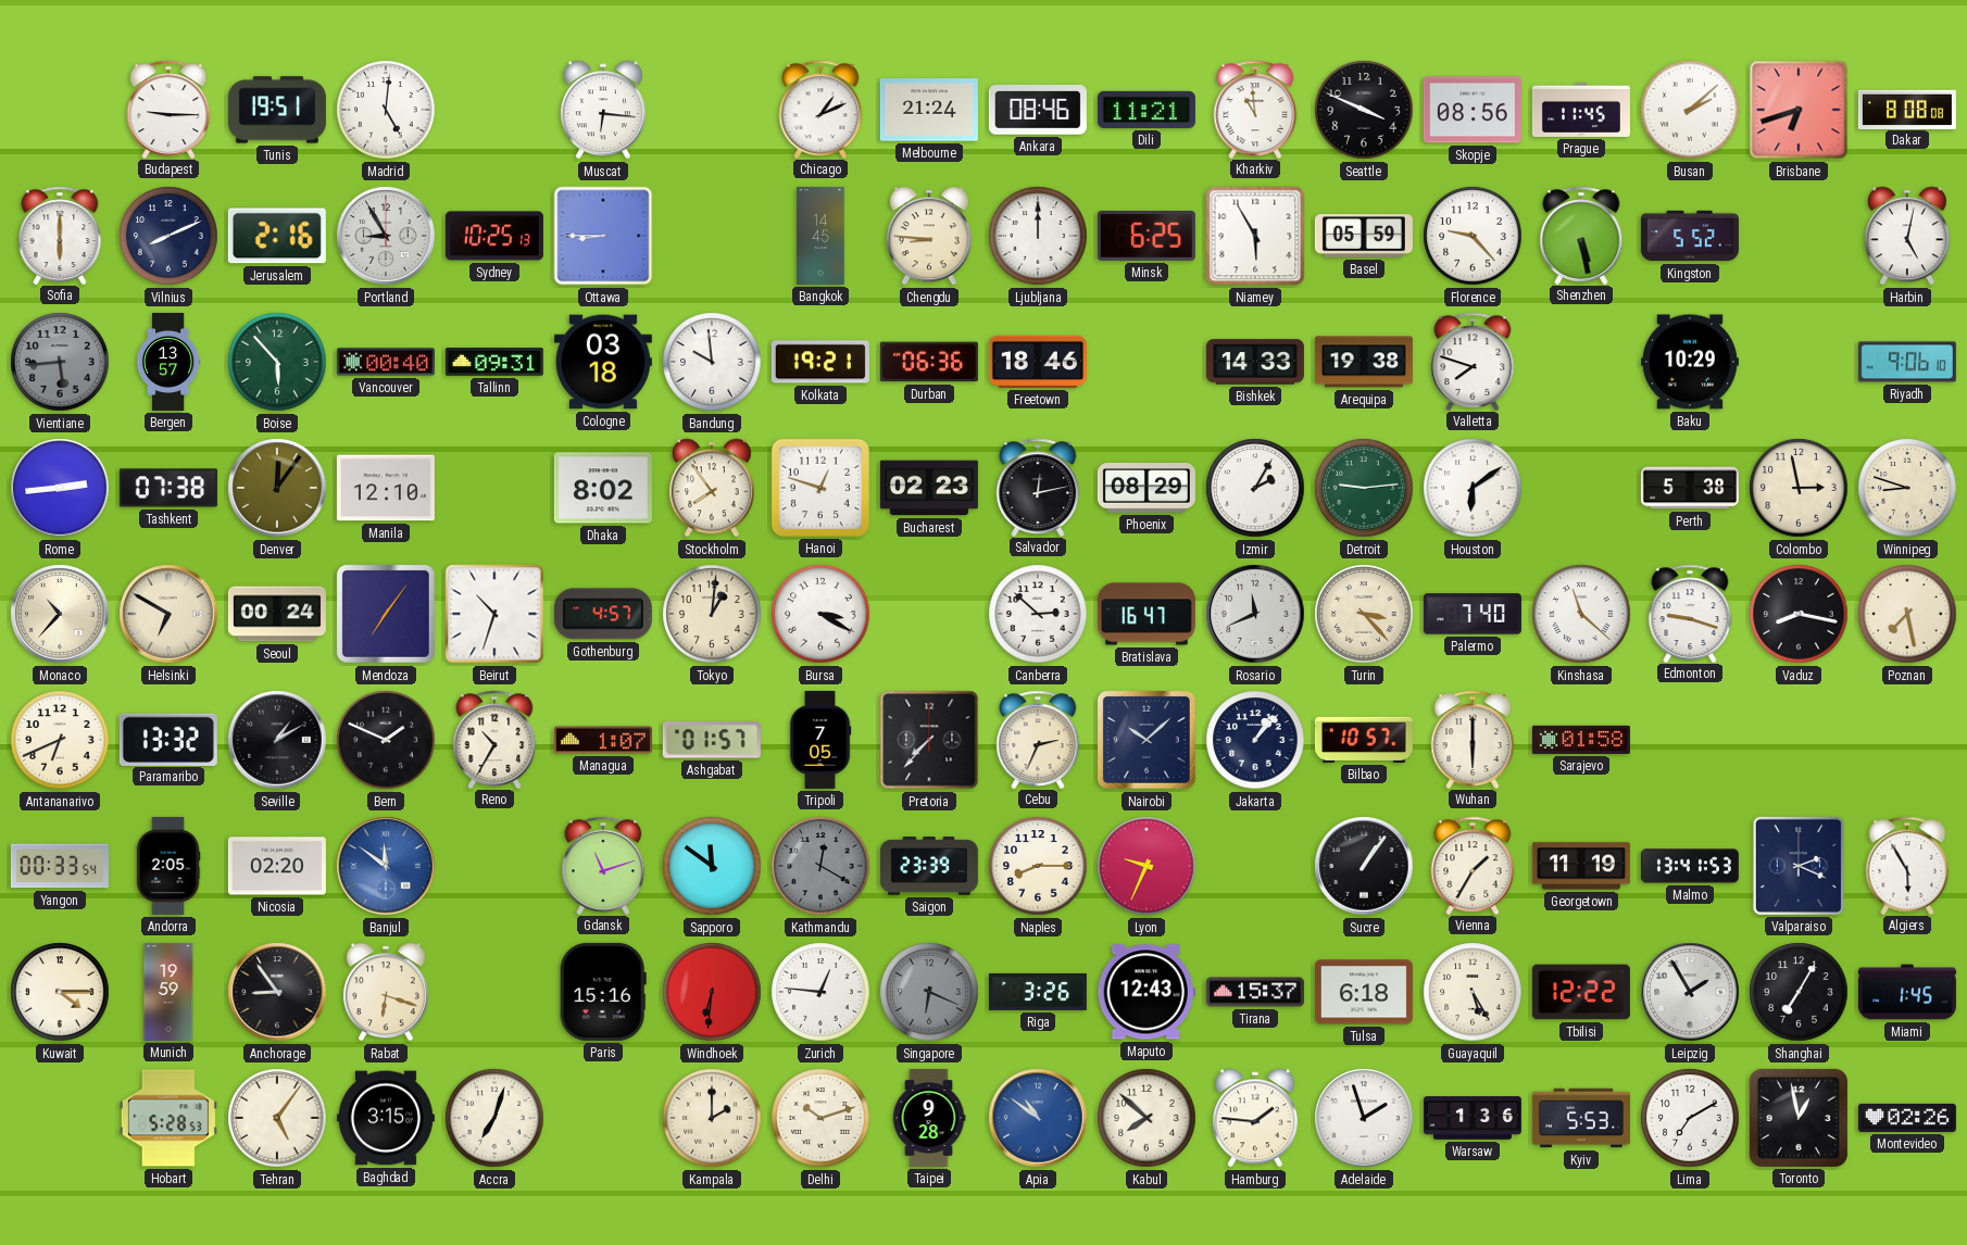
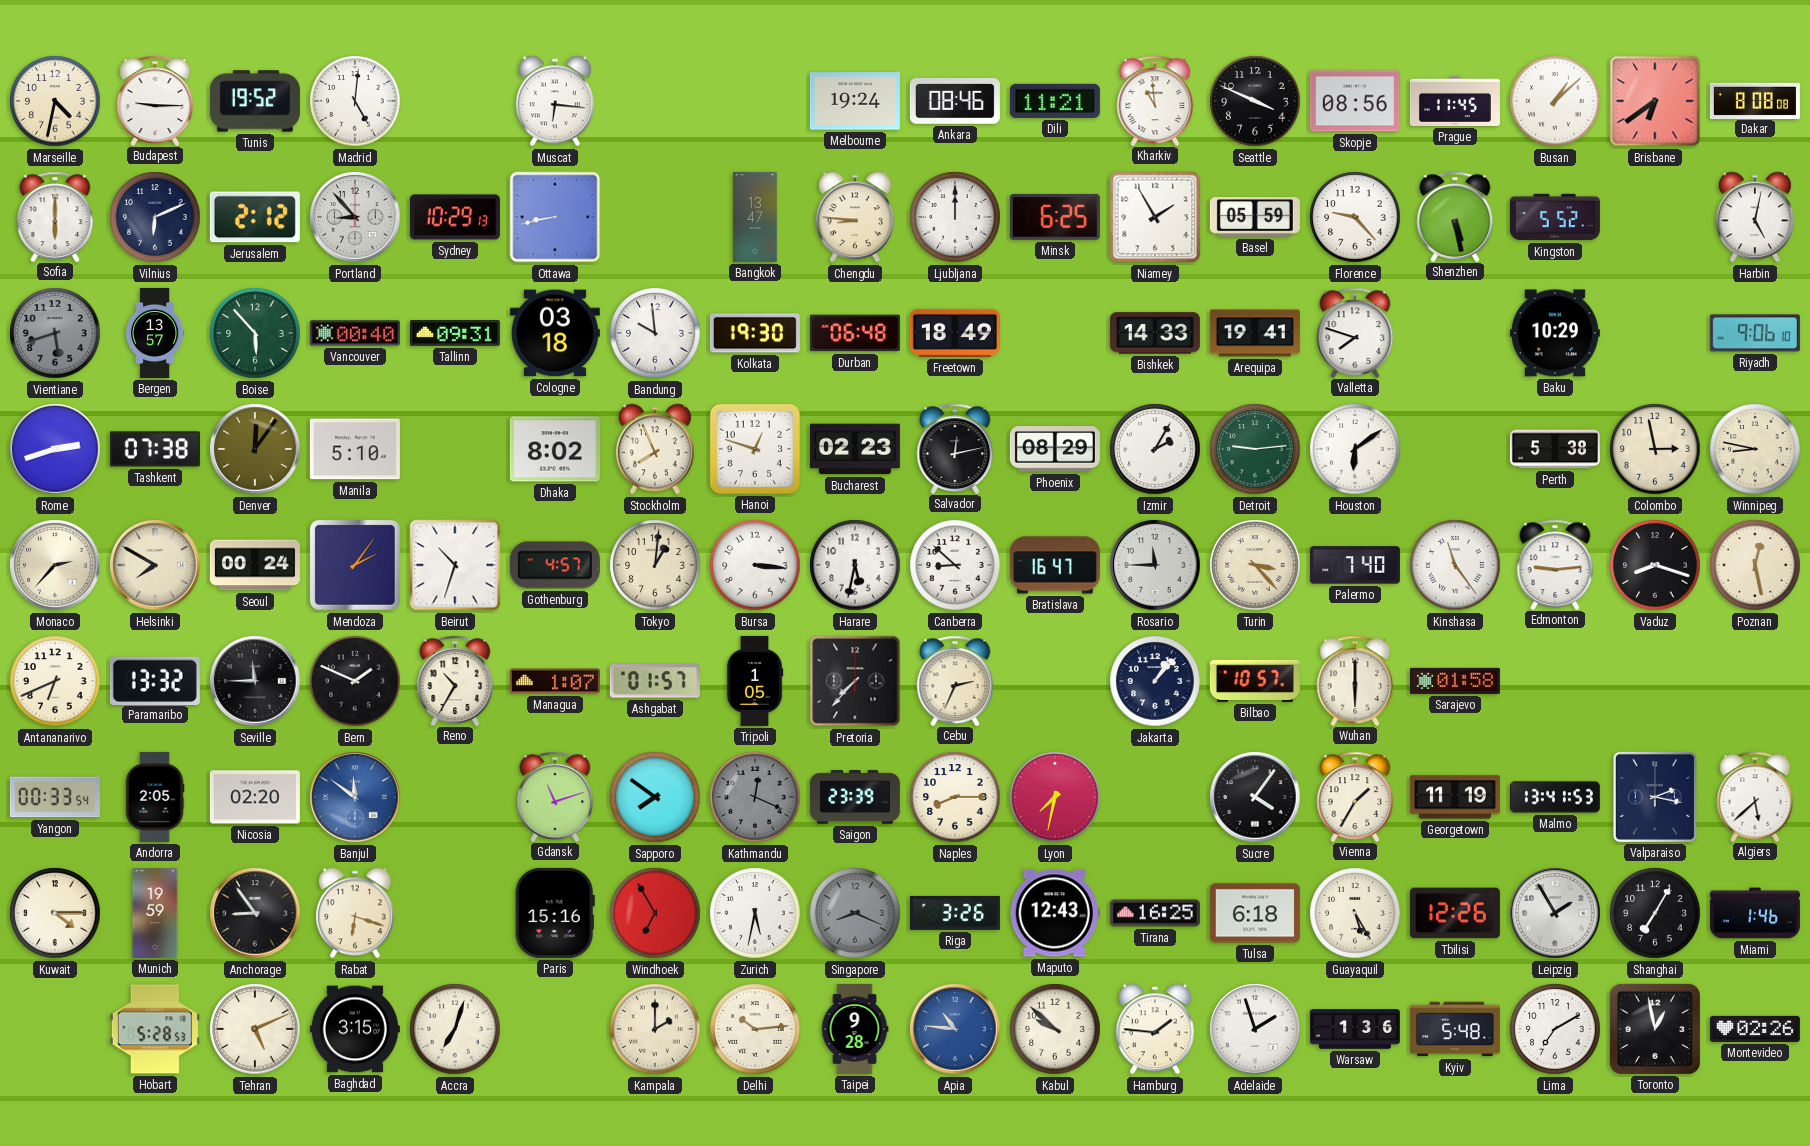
Marseille: none -> 4:32
Tunis: 19:51 -> 19:52
Chicago: 1:11 -> none
Melbourne: 21:24 -> 19:24
Busan: 2:08 -> 1:08
Brisbane: 6:42 -> 6:39
Vilnius: 8:11 -> 6:11
Jerusalem: 2:16 -> 2:12
Portland: 8:55 -> 8:53
Sydney: 10:25 -> 10:29
Ottawa: 8:45 -> 8:43
Bangkok: 14:45 -> 13:47
Niamey: 5:55 -> 1:55
Vientiane: 5:44 -> 5:42
Kolkata: 19:21 -> 19:30
Durban: 06:36 -> 06:48
Freetown: 18:46 -> 18:49
Arequipa: 19:38 -> 19:41
Rome: 2:44 -> 2:42
Manila: 12:10 -> 5:10
Stockholm: 7:54 -> 7:56
Winnipeg: 8:48 -> 8:47
Monaco: 10:37 -> 2:37
Helsinki: 6:50 -> 7:50
Mendoza: 7:06 -> 2:06
Bursa: 3:20 -> 3:16
Harare: none -> 5:32
Canberra: 2:52 -> 8:52
Rosario: 11:41 -> 11:45
Kinshasa: 11:22 -> 11:24
Edmonton: 9:18 -> 9:14
Vaduz: 8:17 -> 8:18
Poznan: 7:28 -> 12:28
Seville: 1:10 -> 11:45
Tripoli: 7:05 -> 1:05
Nairobi: 10:08 -> none
Sapporo: 11:51 -> 7:51
Kathmandu: 12:20 -> 12:19
Lyon: 9:34 -> 7:32
Sucre: 1:06 -> 4:06
Valparaiso: 2:19 -> 2:17
Algiers: 5:55 -> 5:38
Windhoek: 6:31 -> 6:55
Zurich: 12:46 -> 5:32
Singapore: 6:19 -> 8:19
Tirana: 15:37 -> 16:25
Tbilisi: 12:22 -> 12:26
Miami: 1:45 -> 1:46
Tehran: 5:06 -> 5:11
Delhi: 10:12 -> 10:14
Apia: 10:51 -> 10:46
Kabul: 7:52 -> 9:52
Kyiv: 5:53 -> 5:48
